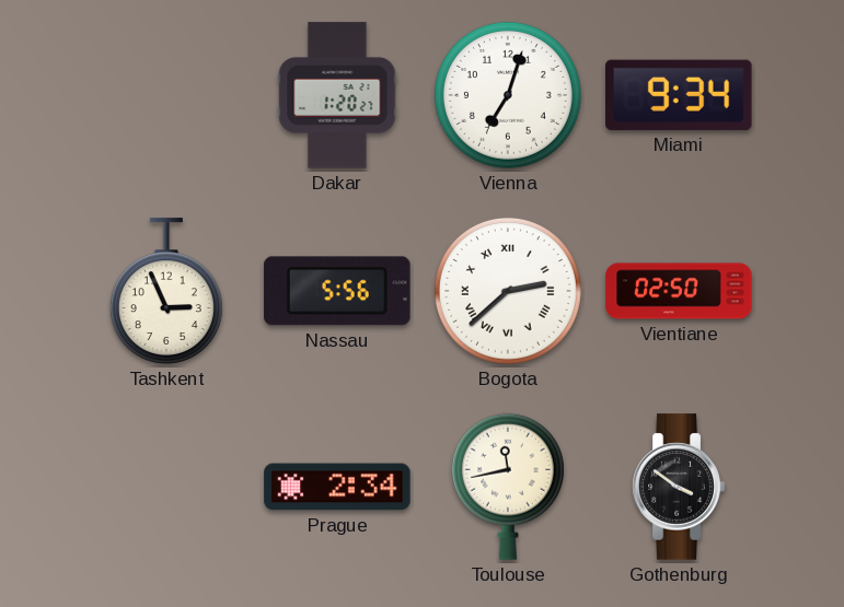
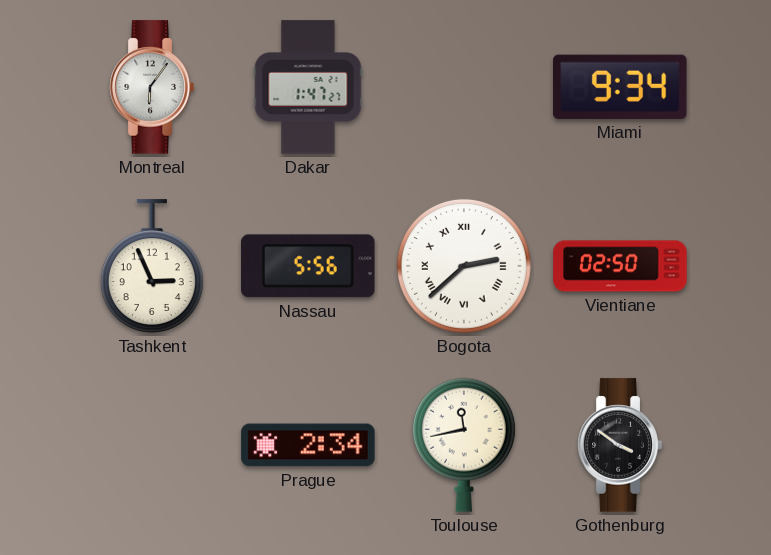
Montreal: none -> 6:06
Dakar: 1:20 -> 1:47
Vienna: 7:03 -> none
